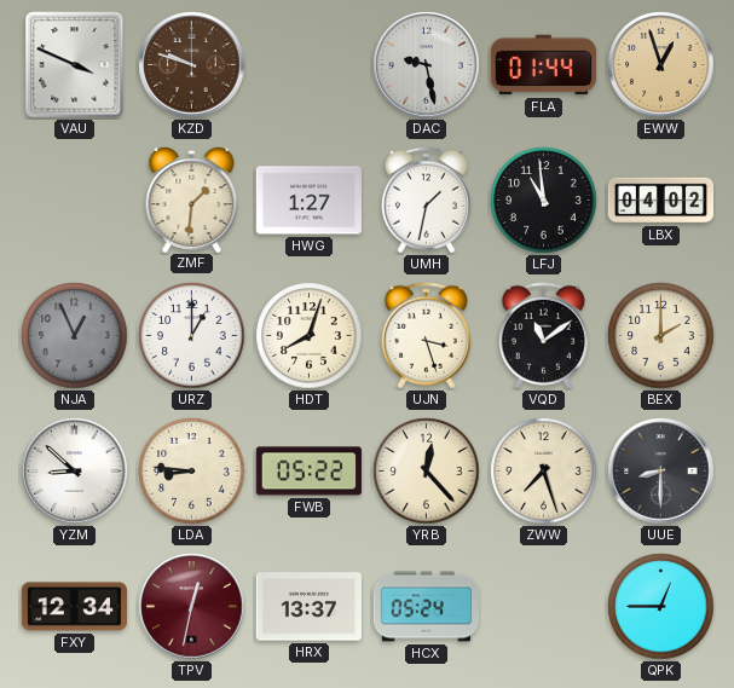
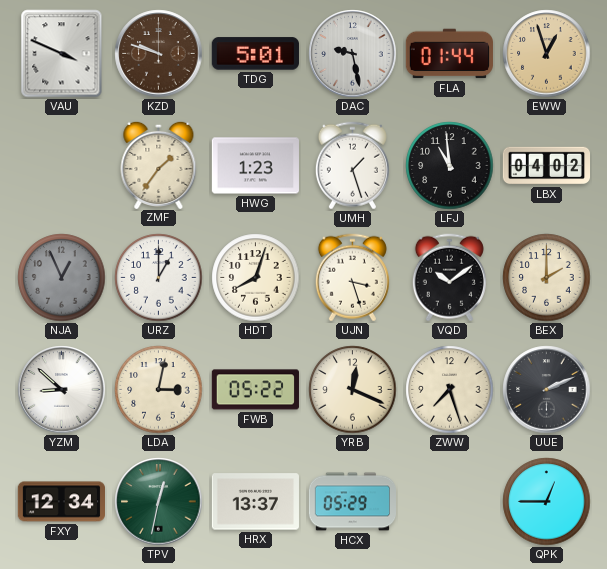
TDG: none -> 5:01
ZMF: 1:31 -> 1:36
HWG: 1:27 -> 1:23
UMH: 1:32 -> 1:27
VQD: 11:09 -> 10:09
LDA: 8:46 -> 3:02
YRB: 12:23 -> 12:19
UUE: 8:30 -> 2:11
TPV dial: burgundy -> green
HCX: 05:24 -> 05:29
